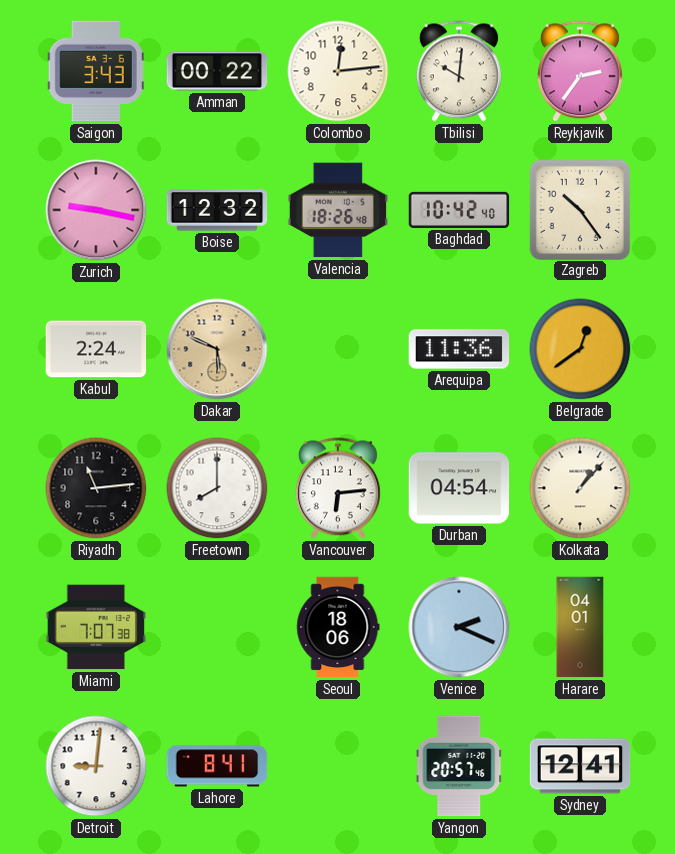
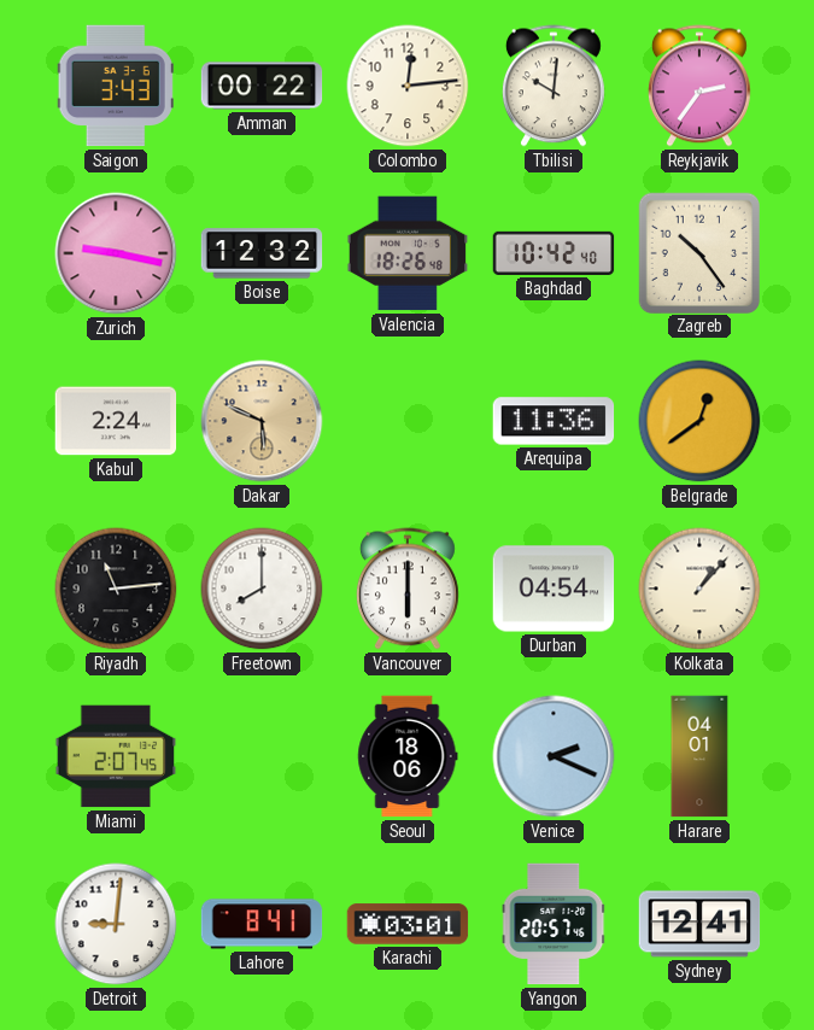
Vancouver: 6:14 -> 6:00
Miami: 7:07 -> 2:07
Karachi: none -> 03:01
